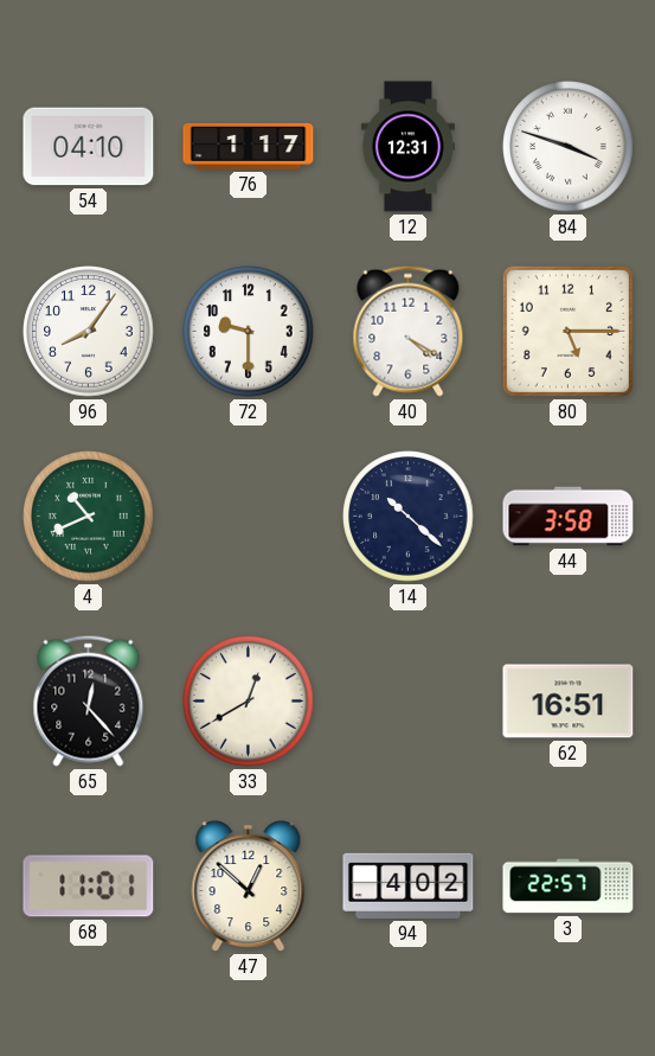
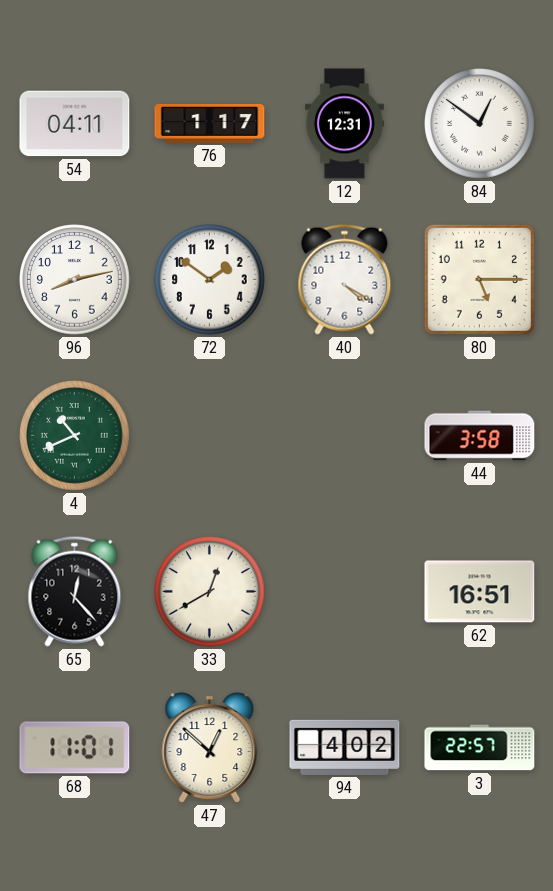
54: 04:10 -> 04:11
84: 3:48 -> 12:51
96: 8:06 -> 8:13
72: 9:30 -> 1:51
14: 10:22 -> none
